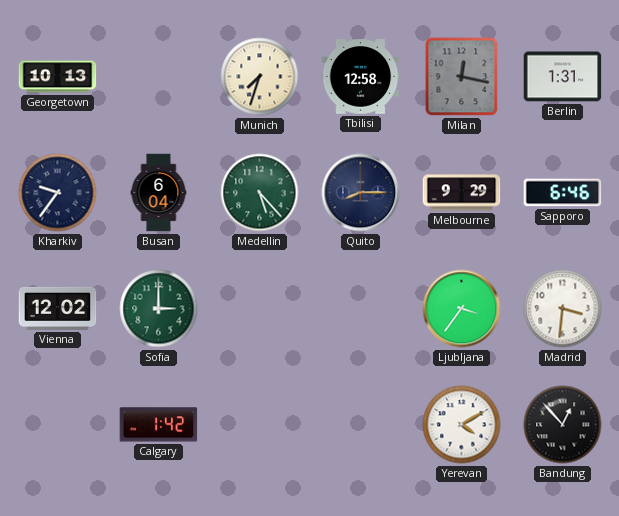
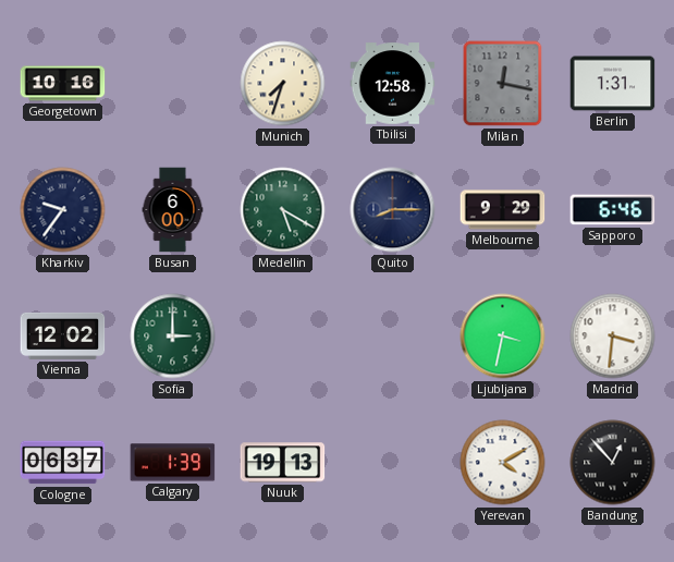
Georgetown: 10:13 -> 10:16
Busan: 6:04 -> 6:00
Medellin: 5:23 -> 5:20
Ljubljana: 3:36 -> 3:32
Cologne: none -> 06:37
Calgary: 1:42 -> 1:39
Nuuk: none -> 19:13
